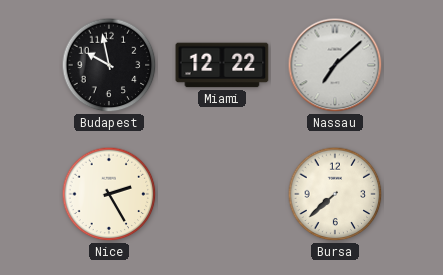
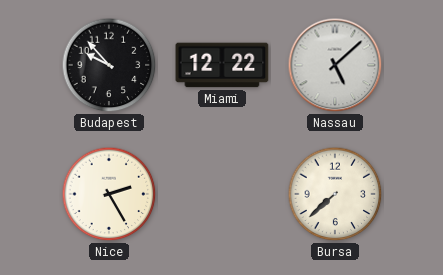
Budapest: 9:58 -> 9:53
Nassau: 7:08 -> 5:08
